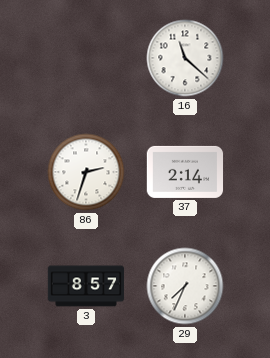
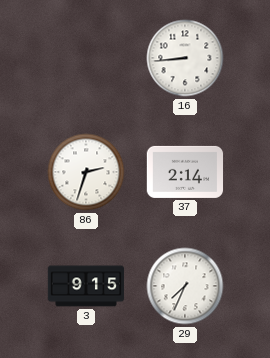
16: 11:22 -> 8:44
3: 8:57 -> 9:15
